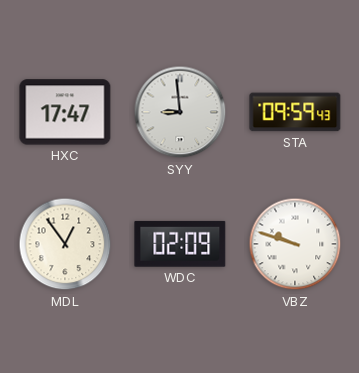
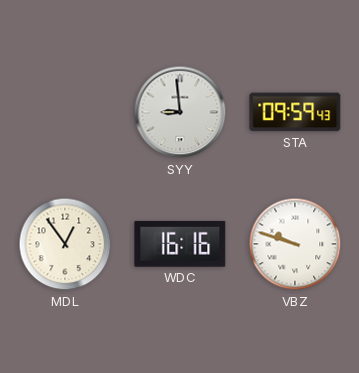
HXC: 17:47 -> none
WDC: 02:09 -> 16:16
